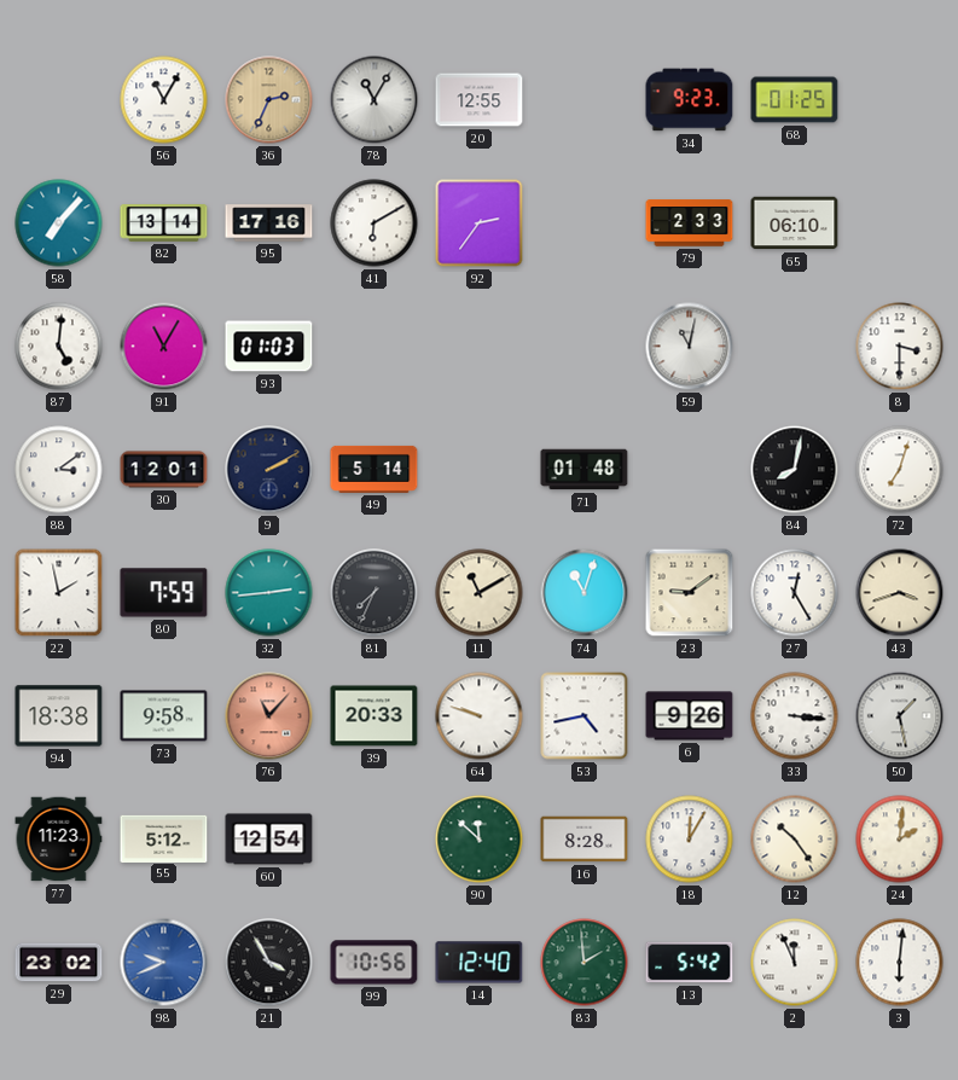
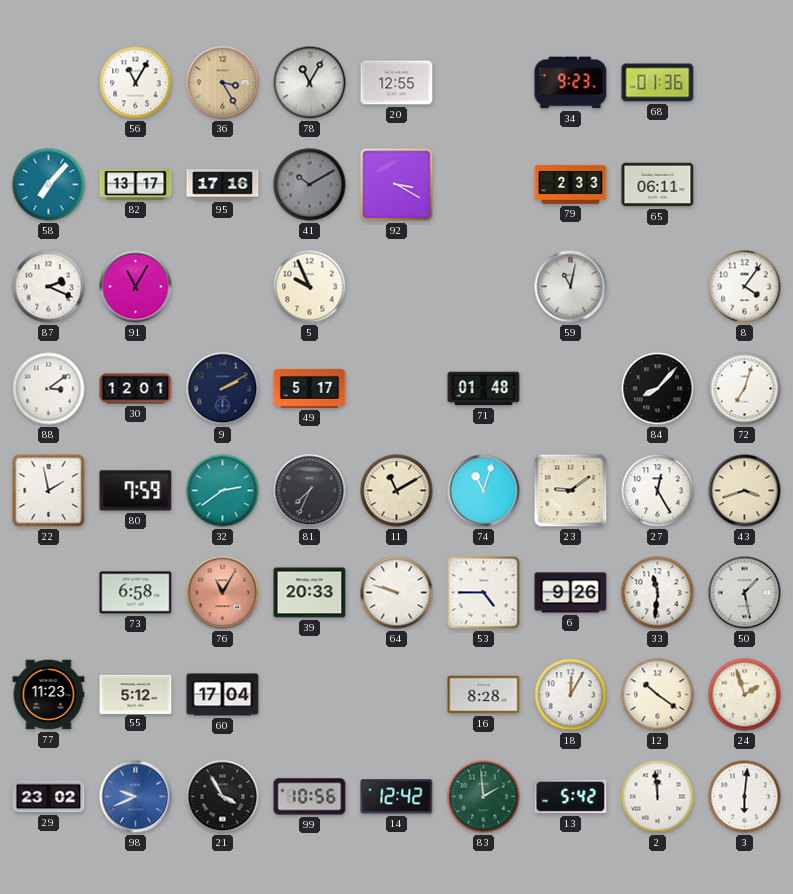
36: 2:34 -> 3:25
68: 01:25 -> 01:36
82: 13:14 -> 13:17
41: 6:10 -> 10:10
41 dial: white -> grey
92: 2:36 -> 3:20
65: 06:10 -> 06:11
87: 5:01 -> 2:19
93: 01:03 -> none
5: none -> 9:56
8: 3:30 -> 4:06
49: 5:14 -> 5:17
84: 8:02 -> 8:07
32: 2:44 -> 2:39
94: 18:38 -> none
73: 9:58 -> 6:58
76: 11:07 -> 11:05
53: 4:43 -> 4:45
33: 3:16 -> 11:31
60: 12:54 -> 17:04
90: 11:52 -> none
12: 10:24 -> 10:21
24: 2:01 -> 1:57
14: 12:40 -> 12:42
2: 11:56 -> 11:59
